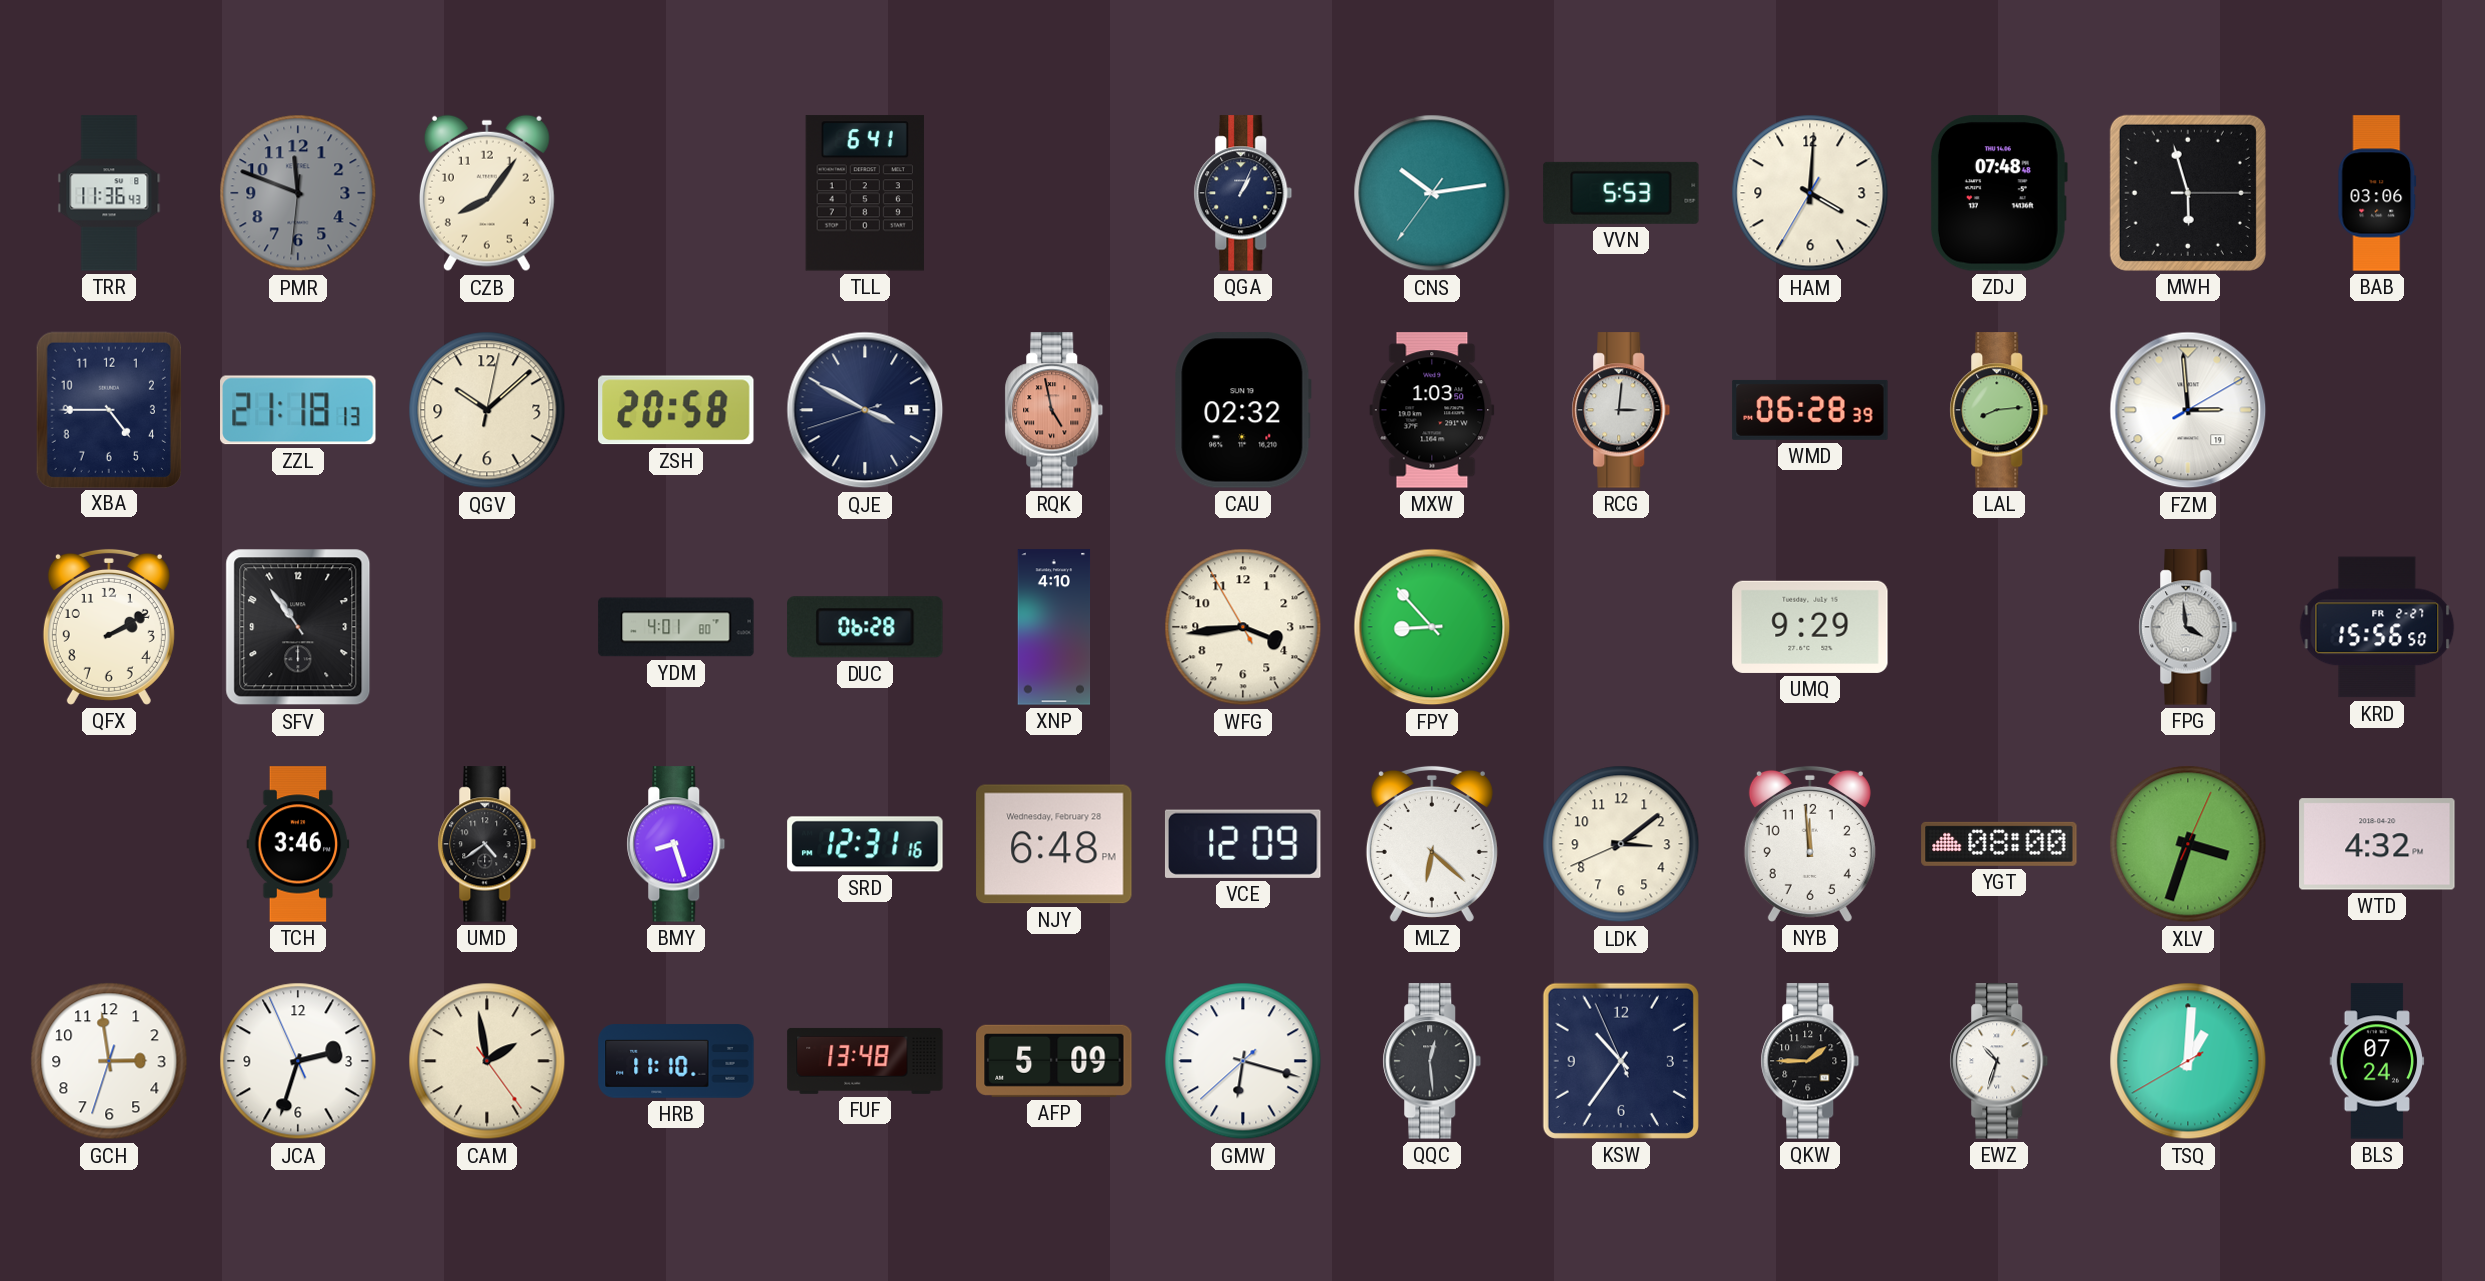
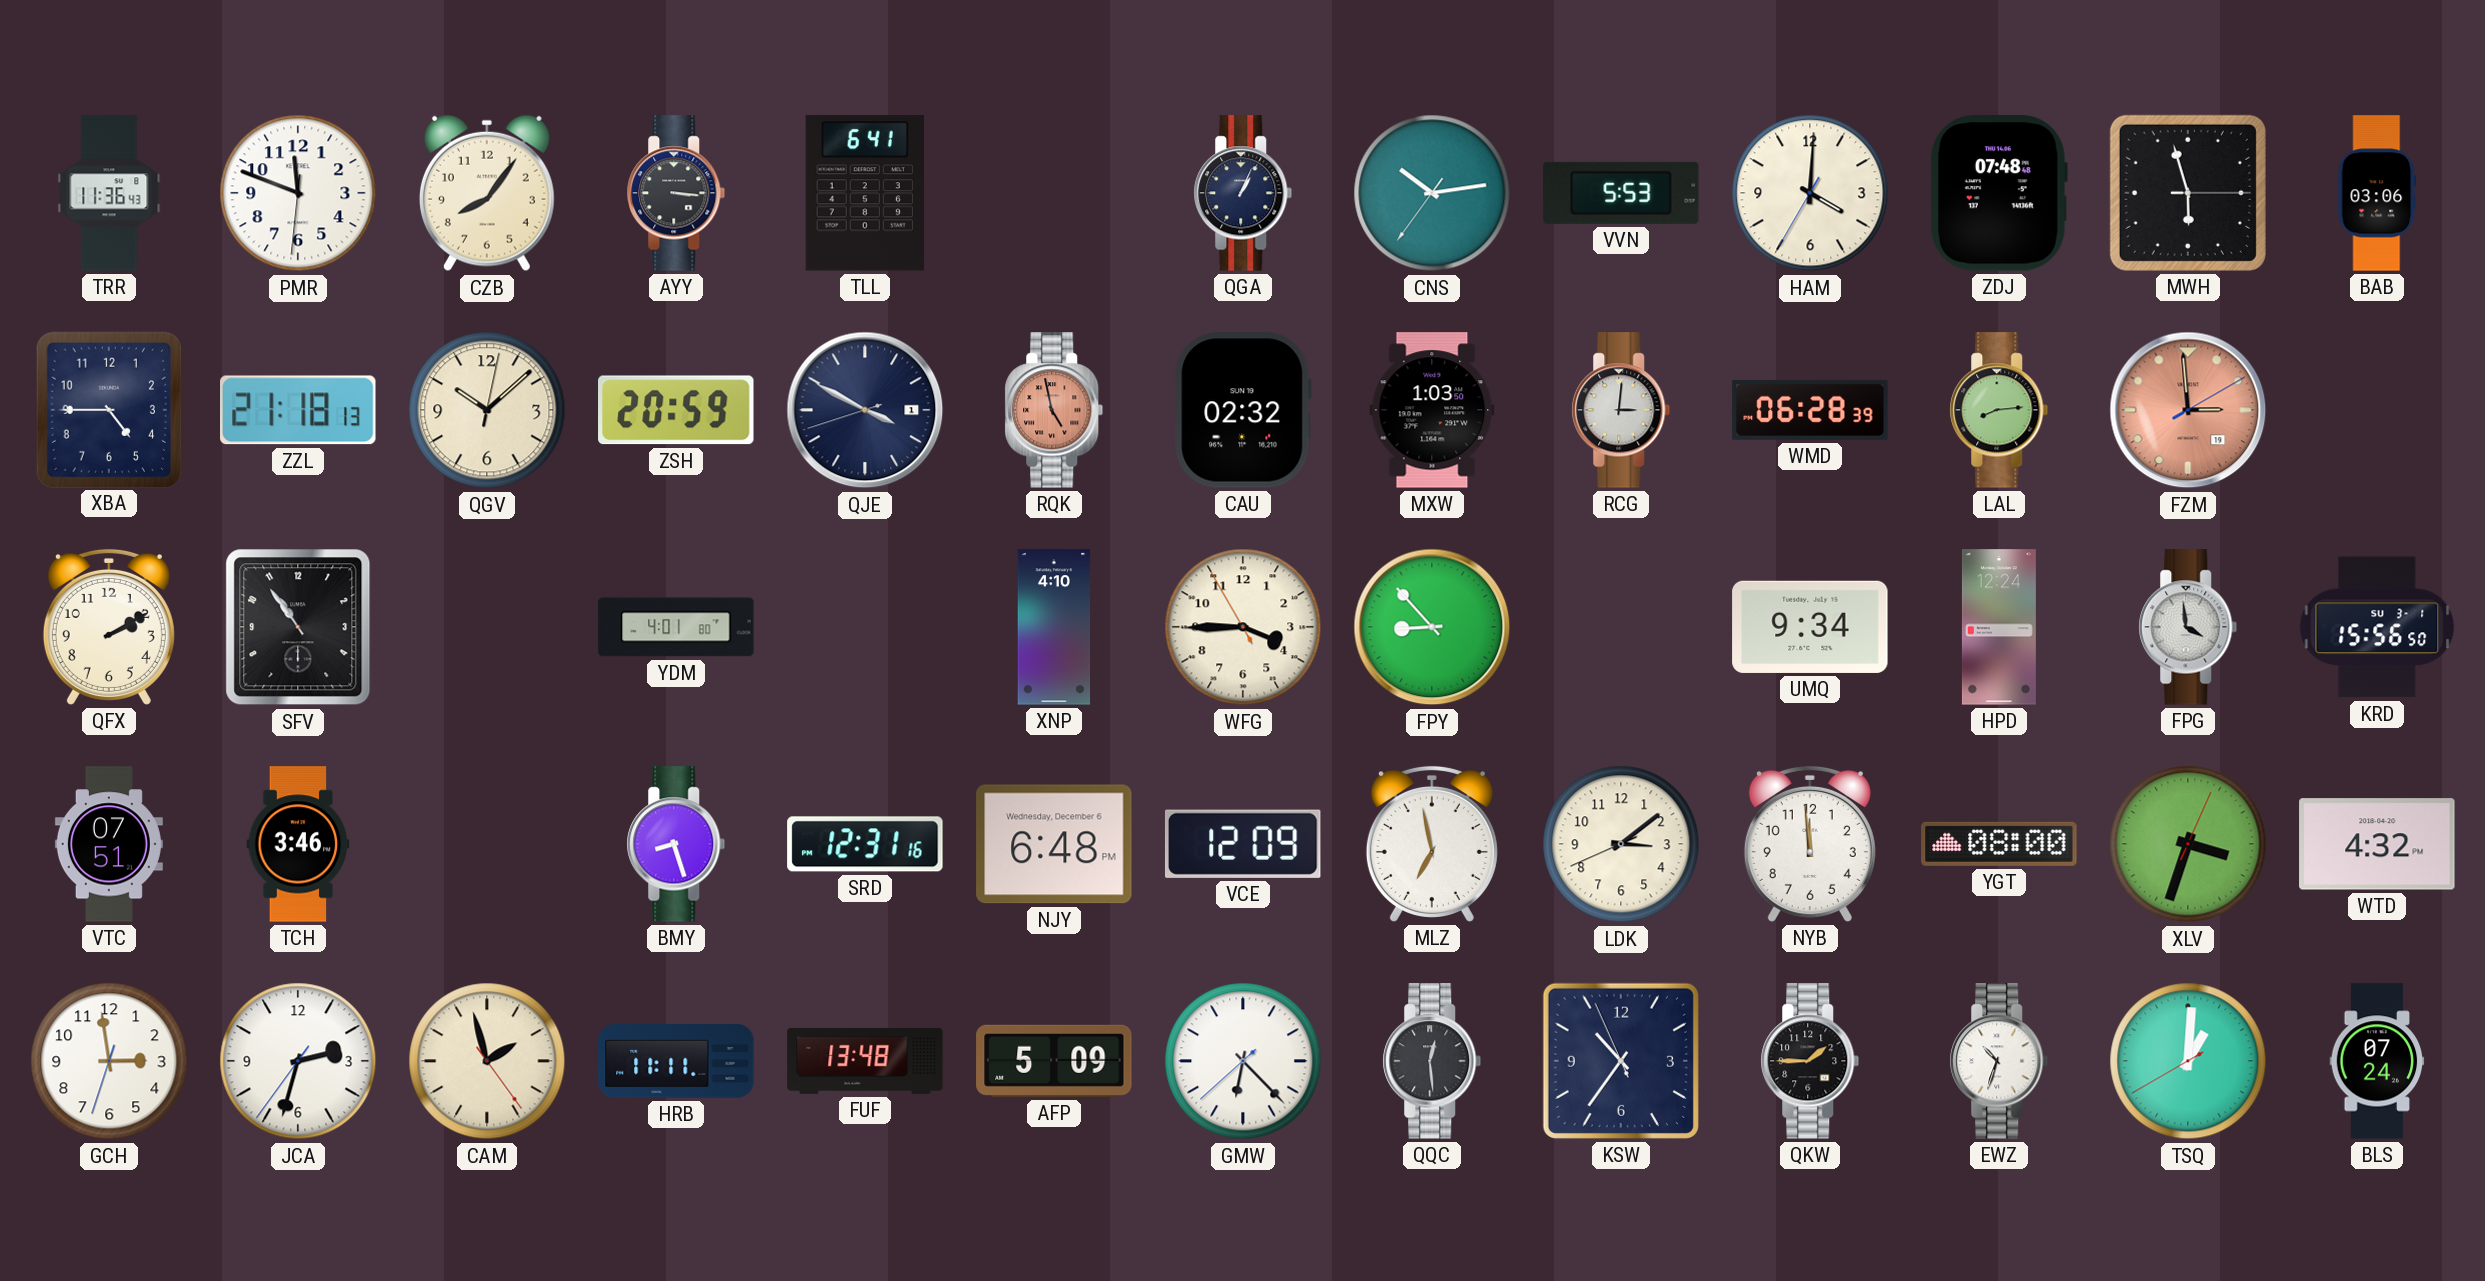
PMR dial: grey -> white
AYY: none -> 3:16
ZSH: 20:58 -> 20:59
FZM dial: white -> salmon
DUC: 06:28 -> none
WFG: 3:43 -> 3:44
UMQ: 9:29 -> 9:34
HPD: none -> 12:24
KRD date: FR 2-27 -> SU 3-1
VTC: none -> 07:51
UMD: 4:39 -> none
NJY date: Wednesday, February 28 -> Wednesday, December 6
MLZ: 6:22 -> 6:58
JCA: 2:32:56 -> 2:32:36
CAM: 1:58 -> 1:57
HRB: 11:10 -> 11:11
GMW: 6:17 -> 6:22
